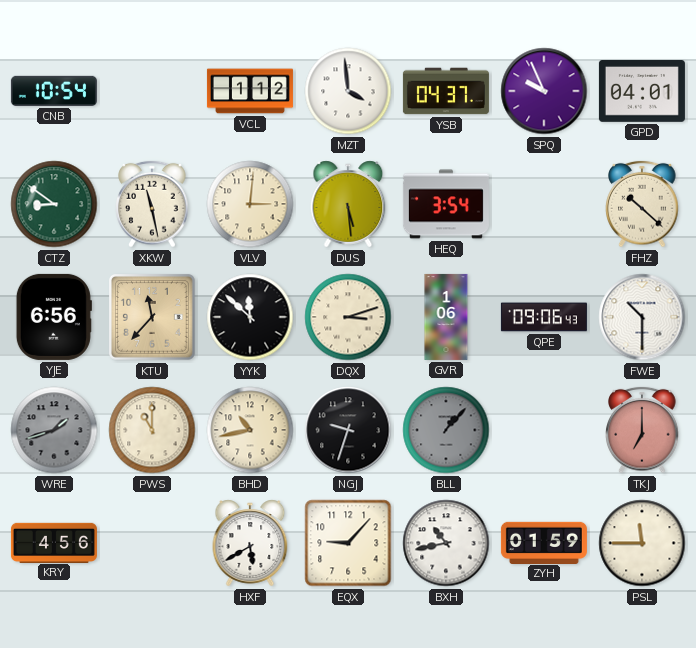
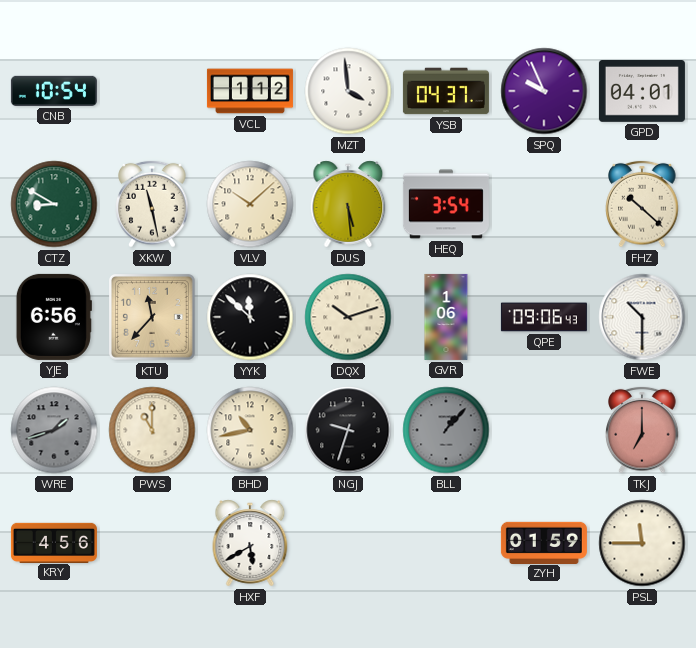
CTZ: 8:51 -> 8:50
VLV: 3:01 -> 10:08
DQX: 3:12 -> 10:12
EQX: 9:07 -> none
BXH: 10:43 -> none
